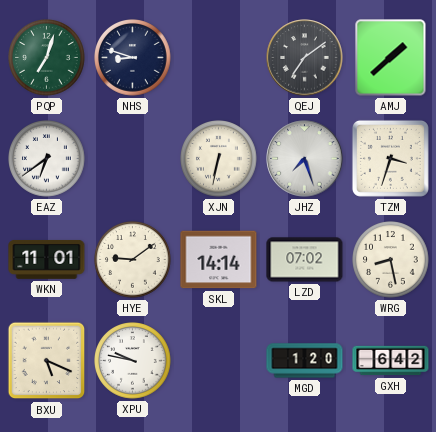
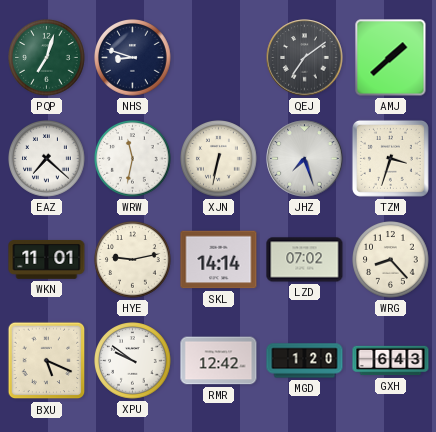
EAZ: 6:39 -> 7:22
WRW: none -> 11:32
HYE: 9:09 -> 9:13
WRG: 8:28 -> 8:23
XPU: 9:47 -> 9:51
RMR: none -> 12:42
GXH: 6:42 -> 6:43
